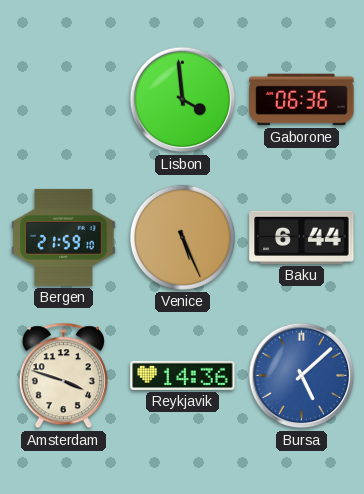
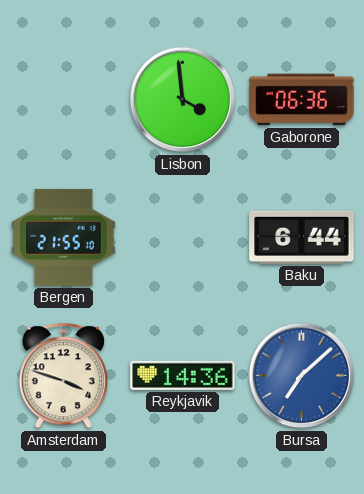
Bergen: 21:59 -> 21:55
Venice: 5:26 -> none
Bursa: 5:08 -> 7:08
